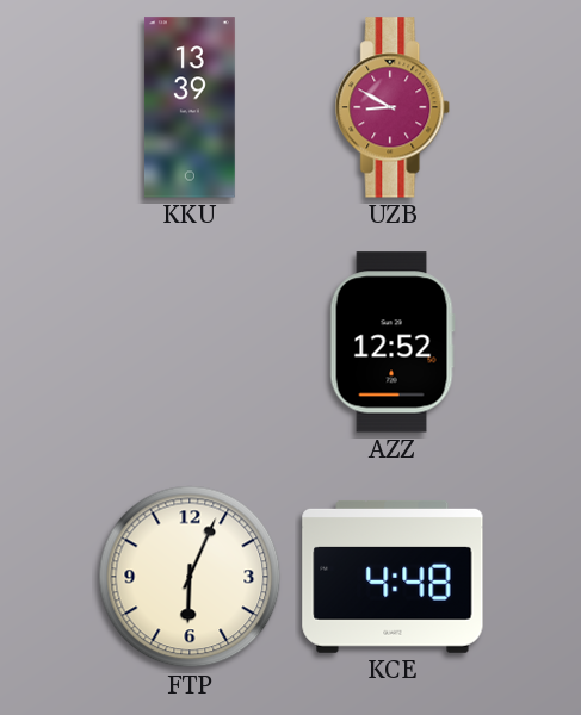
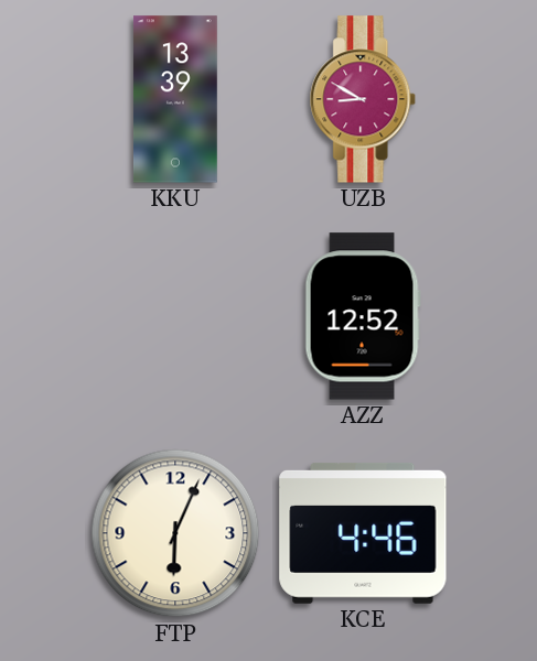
KCE: 4:48 -> 4:46
